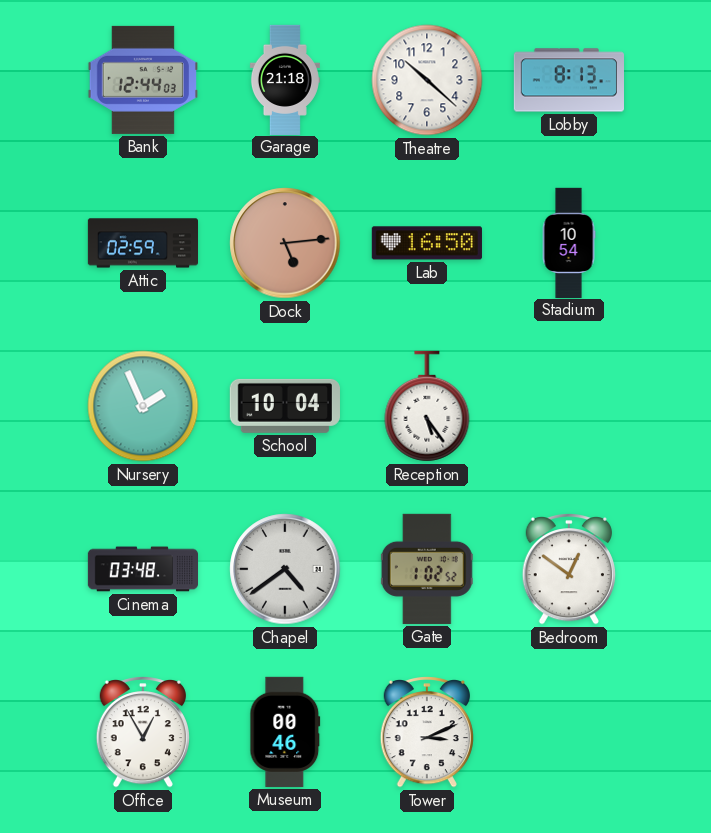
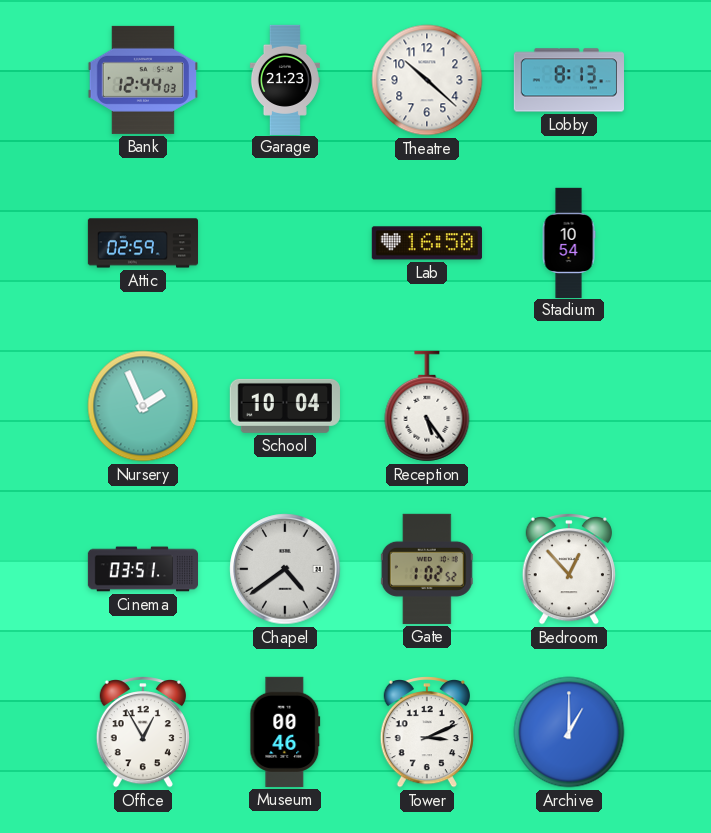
Garage: 21:18 -> 21:23
Dock: 5:14 -> none
Cinema: 03:48 -> 03:51
Bedroom: 12:51 -> 12:53
Archive: none -> 1:00
